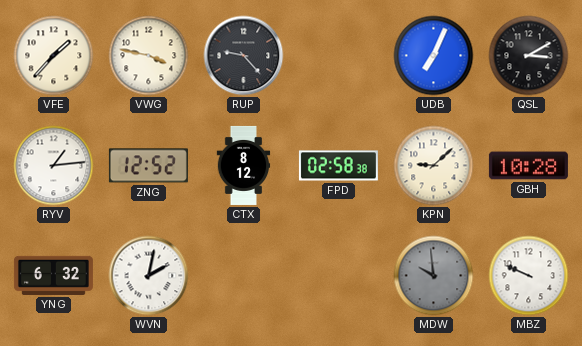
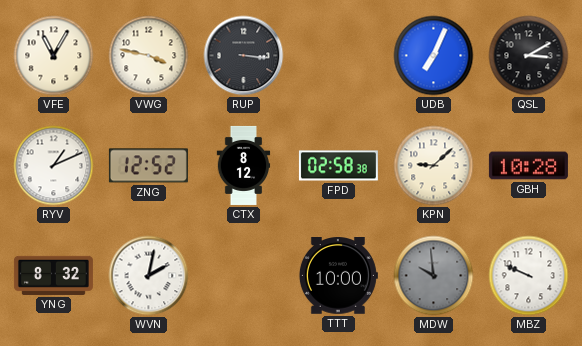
VFE: 1:37 -> 11:05
RUP: 9:23 -> 3:16
RYV: 1:14 -> 1:11
YNG: 6:32 -> 8:32
TTT: none -> 10:00
